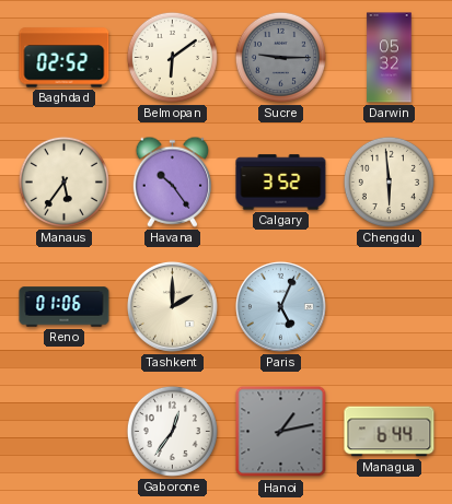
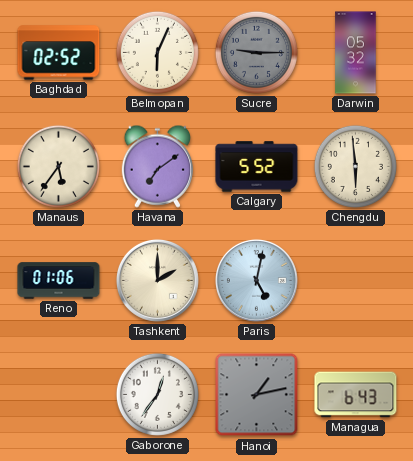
Belmopan: 6:09 -> 6:04
Havana: 10:24 -> 7:09
Calgary: 3:52 -> 5:52
Paris: 5:04 -> 5:02
Managua: 6:44 -> 6:43
